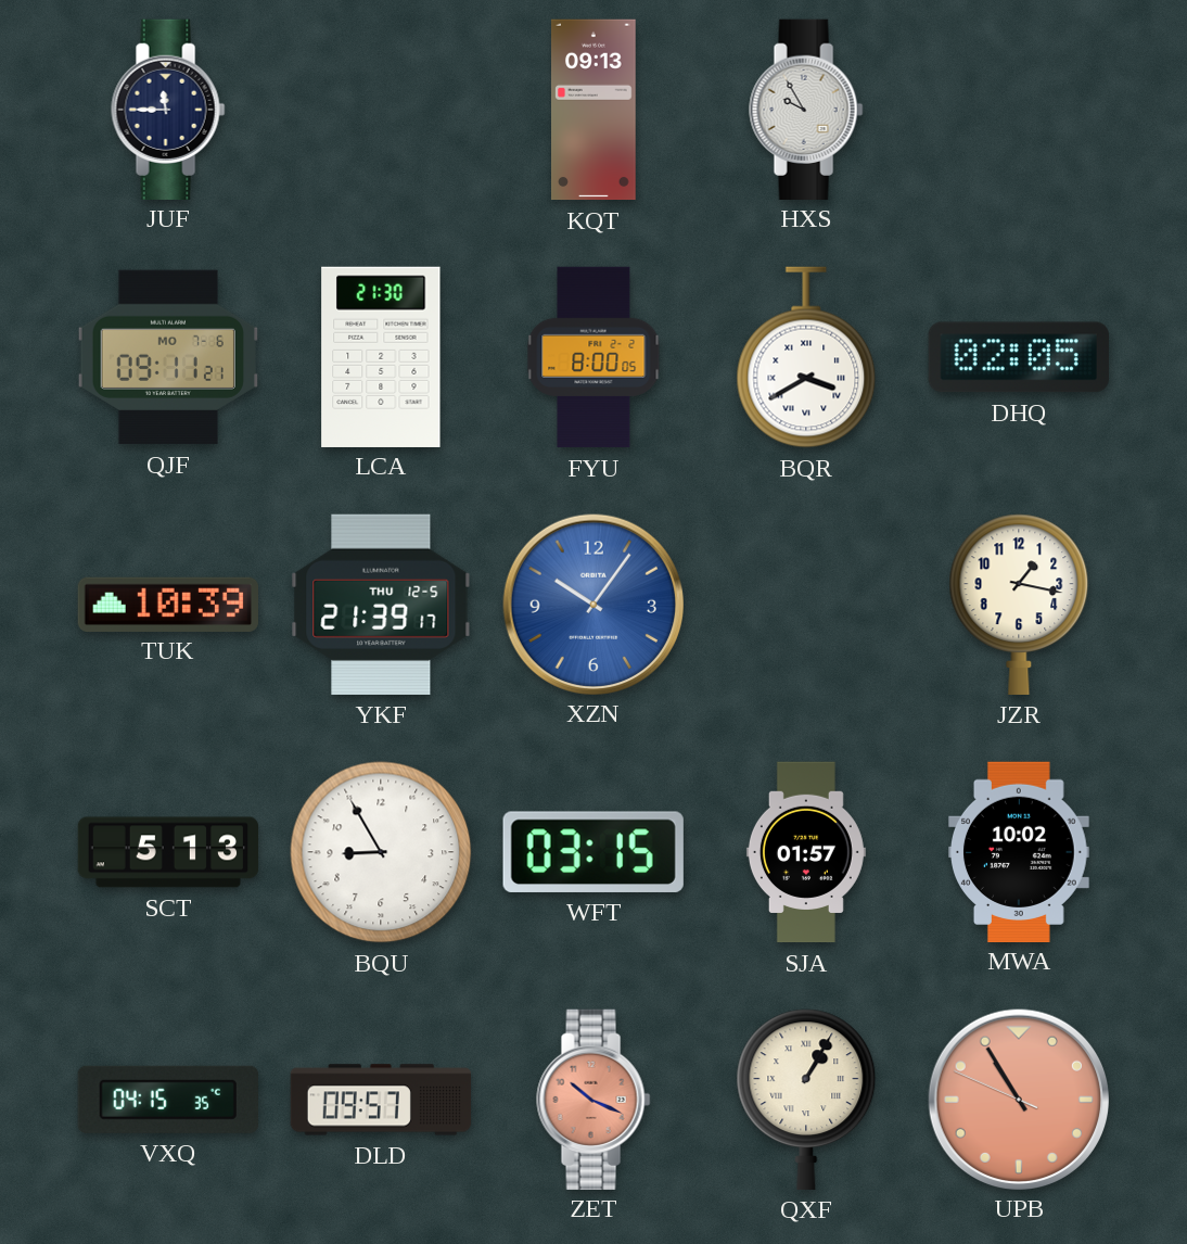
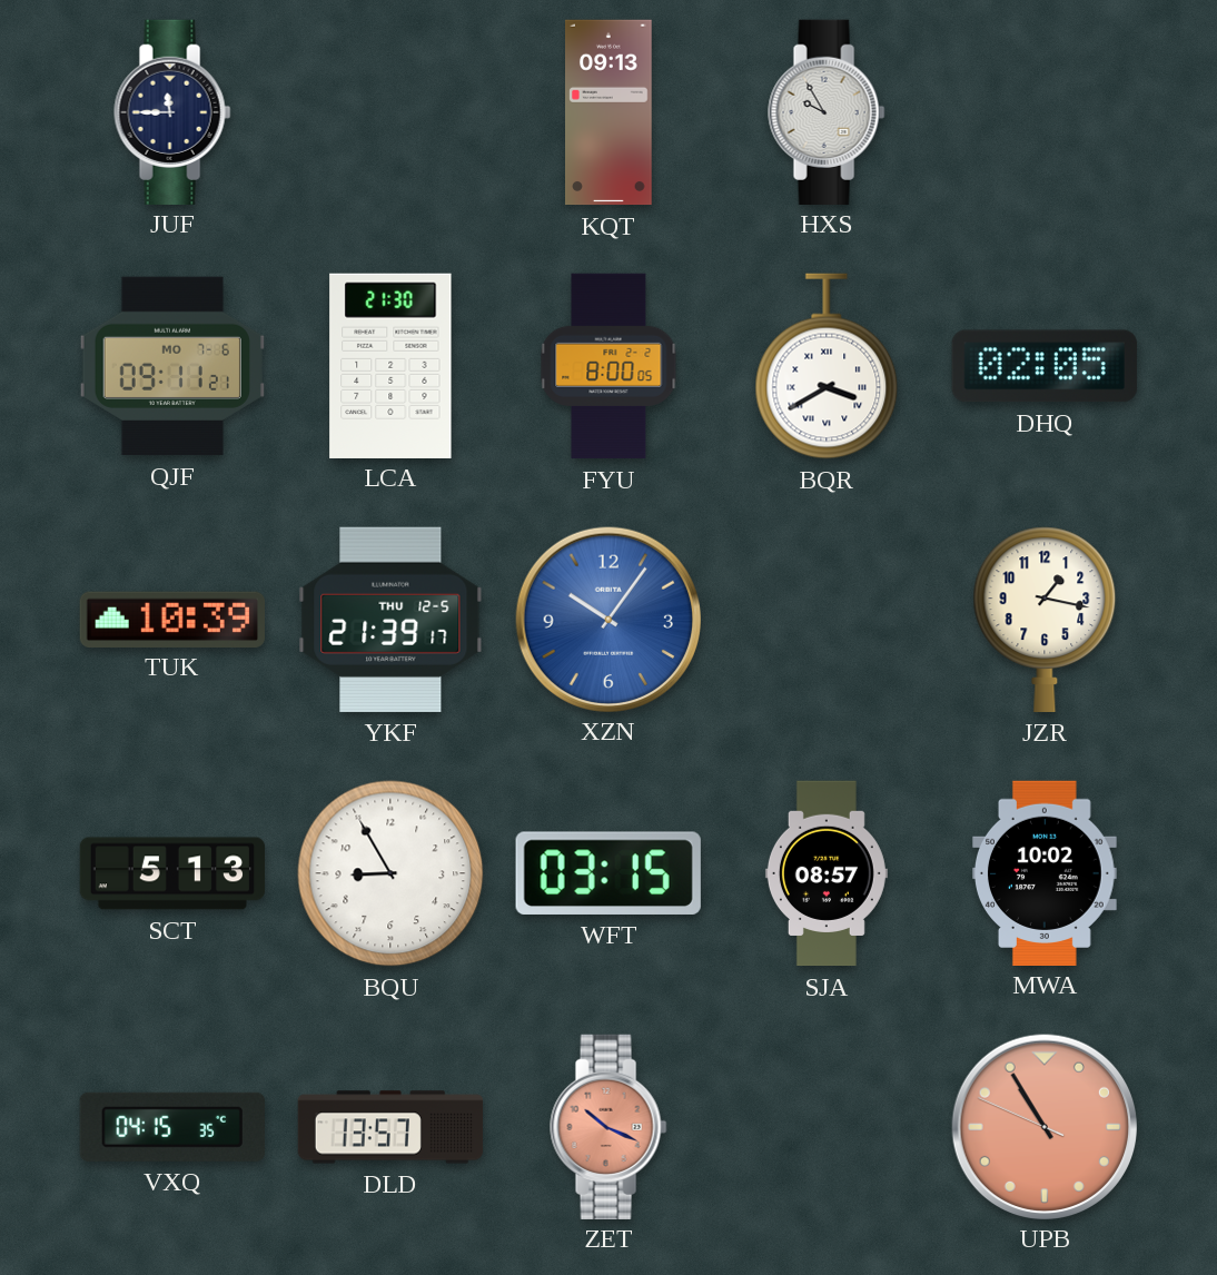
SJA: 01:57 -> 08:57
DLD: 09:57 -> 13:57
QXF: 1:05 -> none
